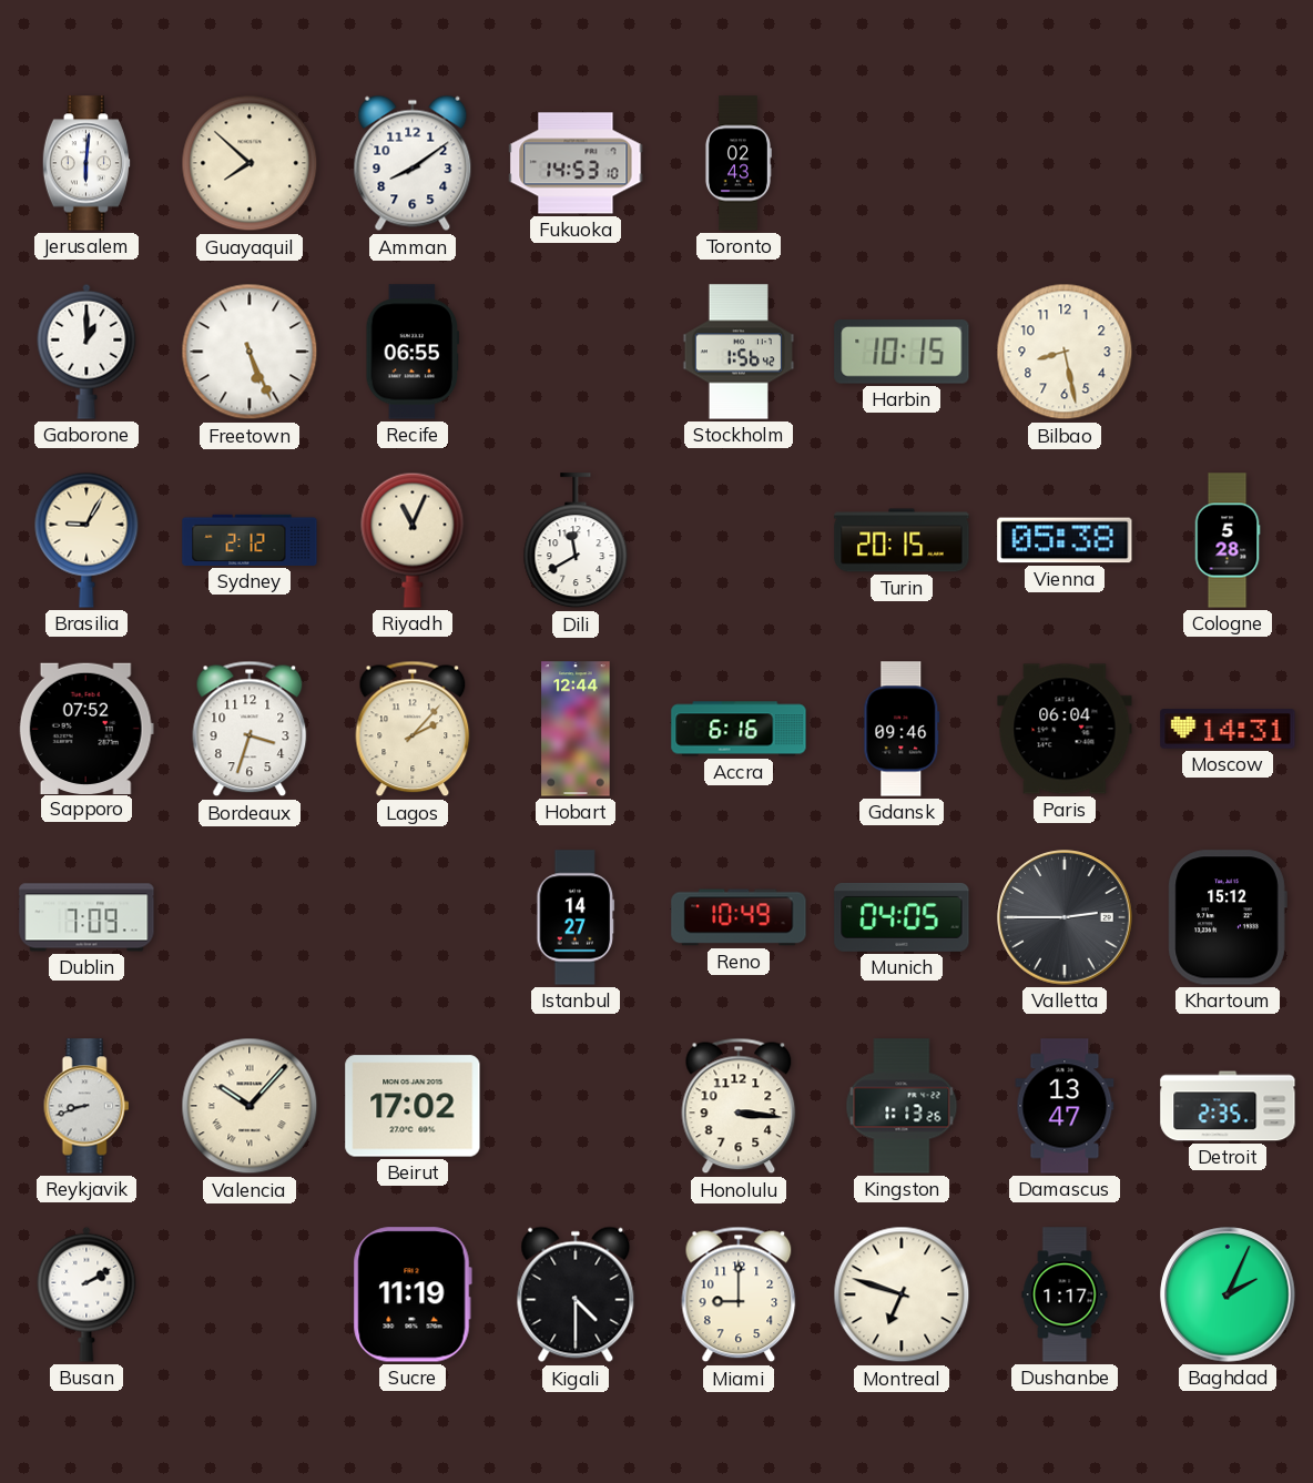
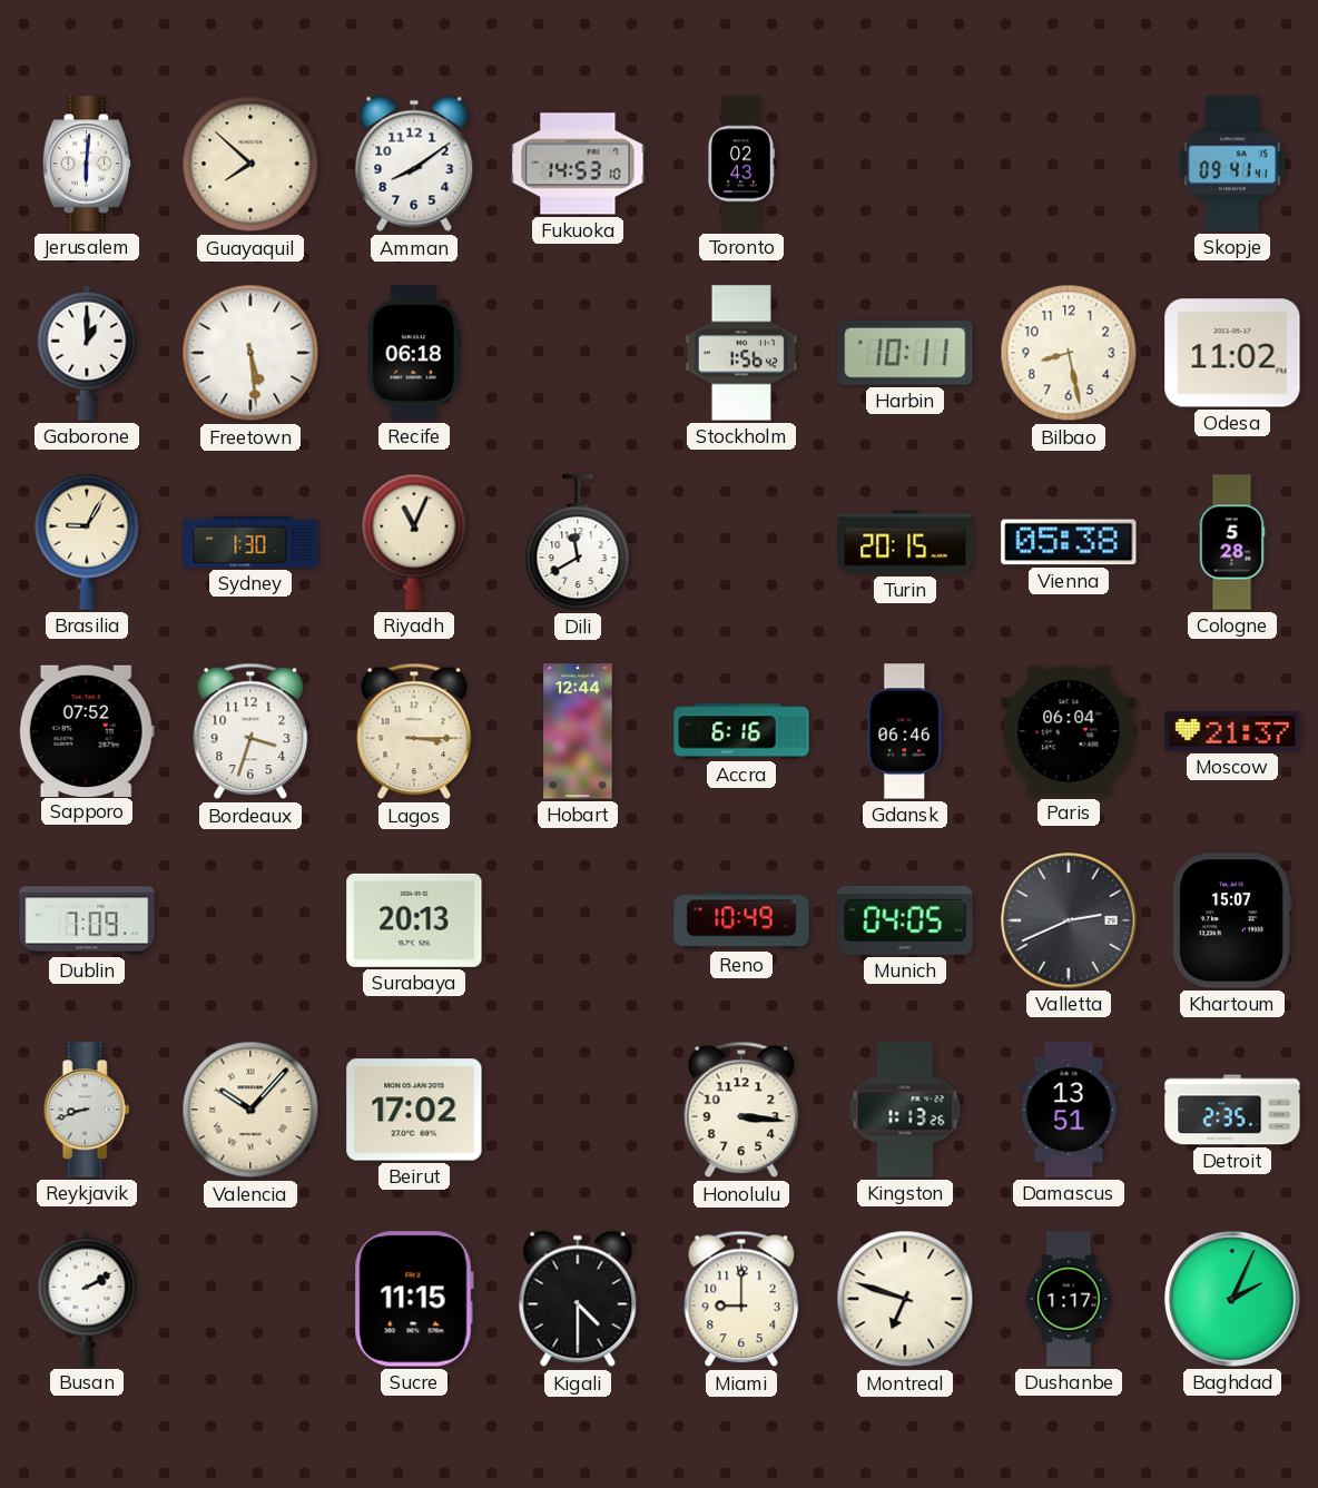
Skopje: none -> 09:41
Freetown: 5:26 -> 5:29
Recife: 06:55 -> 06:18
Harbin: 10:15 -> 10:11
Odesa: none -> 11:02
Sydney: 2:12 -> 1:30
Lagos: 2:07 -> 3:15
Gdansk: 09:46 -> 06:46
Moscow: 14:31 -> 21:37
Surabaya: none -> 20:13
Istanbul: 14:27 -> none
Valletta: 2:45 -> 2:41
Khartoum: 15:12 -> 15:07
Damascus: 13:47 -> 13:51
Sucre: 11:19 -> 11:15
